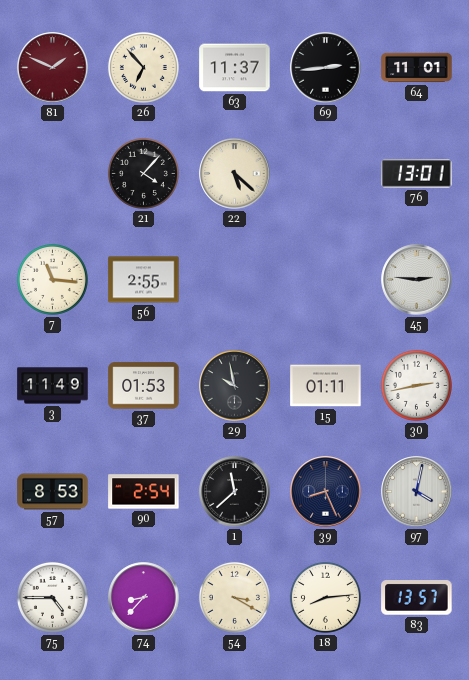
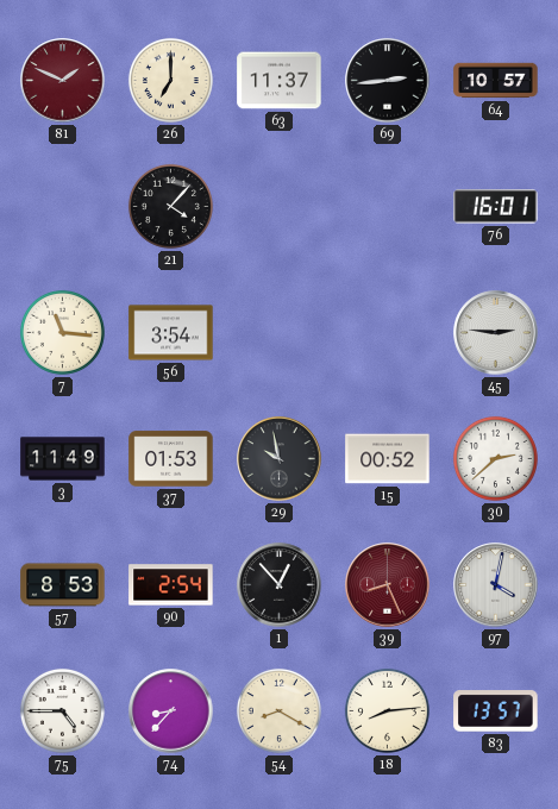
26: 6:53 -> 7:00
64: 11:01 -> 10:57
22: 5:22 -> none
76: 13:01 -> 16:01
56: 2:55 -> 3:54
15: 01:11 -> 00:52
30: 2:43 -> 2:38
1: 11:38 -> 12:53
39 dial: navy -> burgundy
54: 3:20 -> 8:20
